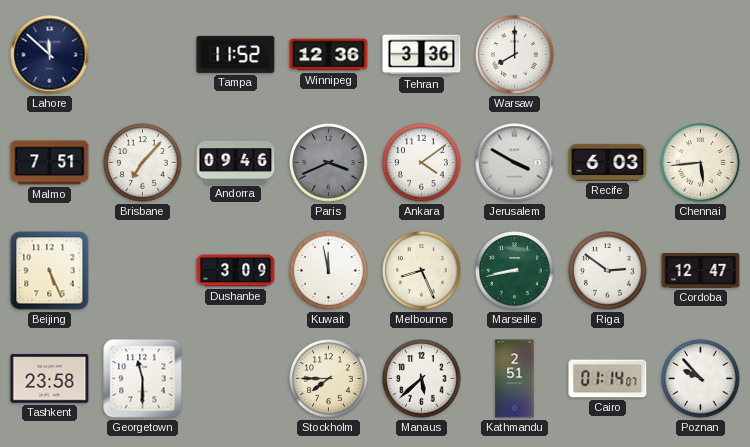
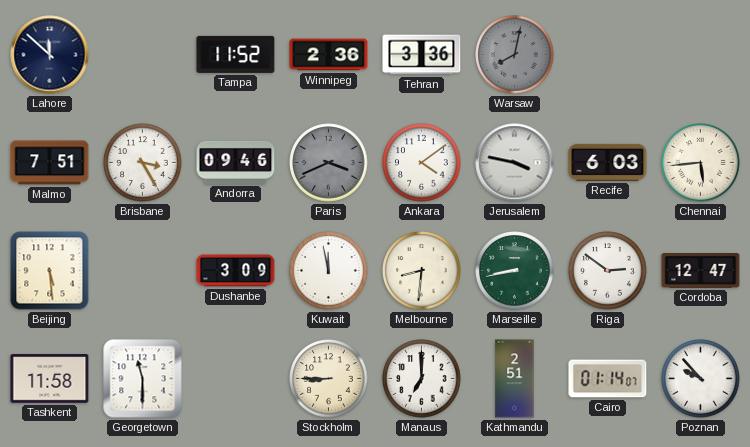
Winnipeg: 12:36 -> 2:36
Warsaw: 8:00 -> 8:02
Warsaw dial: white -> grey
Brisbane: 7:07 -> 3:25
Jerusalem: 3:50 -> 3:47
Beijing: 5:26 -> 5:29
Melbourne: 8:26 -> 8:31
Tashkent: 23:58 -> 11:58
Stockholm: 7:45 -> 8:45
Manaus: 5:38 -> 7:00
